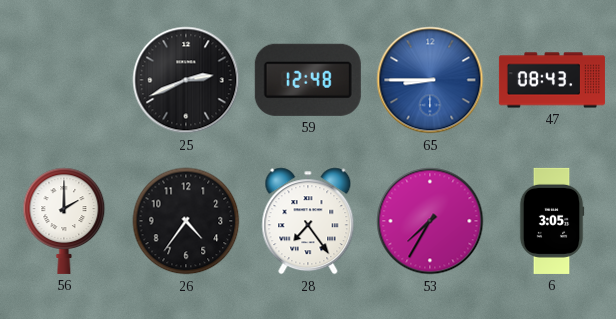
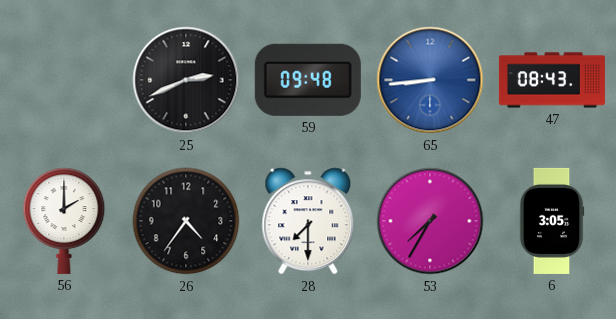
59: 12:48 -> 09:48
65: 8:45 -> 8:44
28: 7:24 -> 7:30
